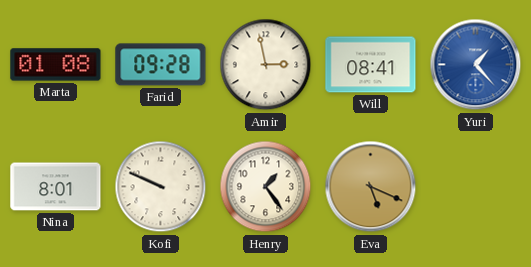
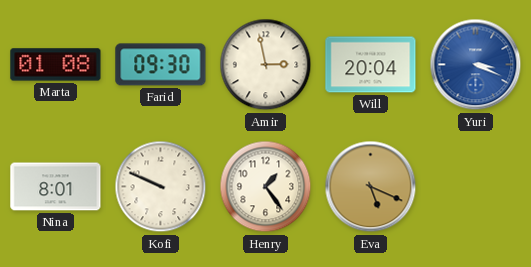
Farid: 09:28 -> 09:30
Will: 08:41 -> 20:04
Yuri: 1:23 -> 3:19
